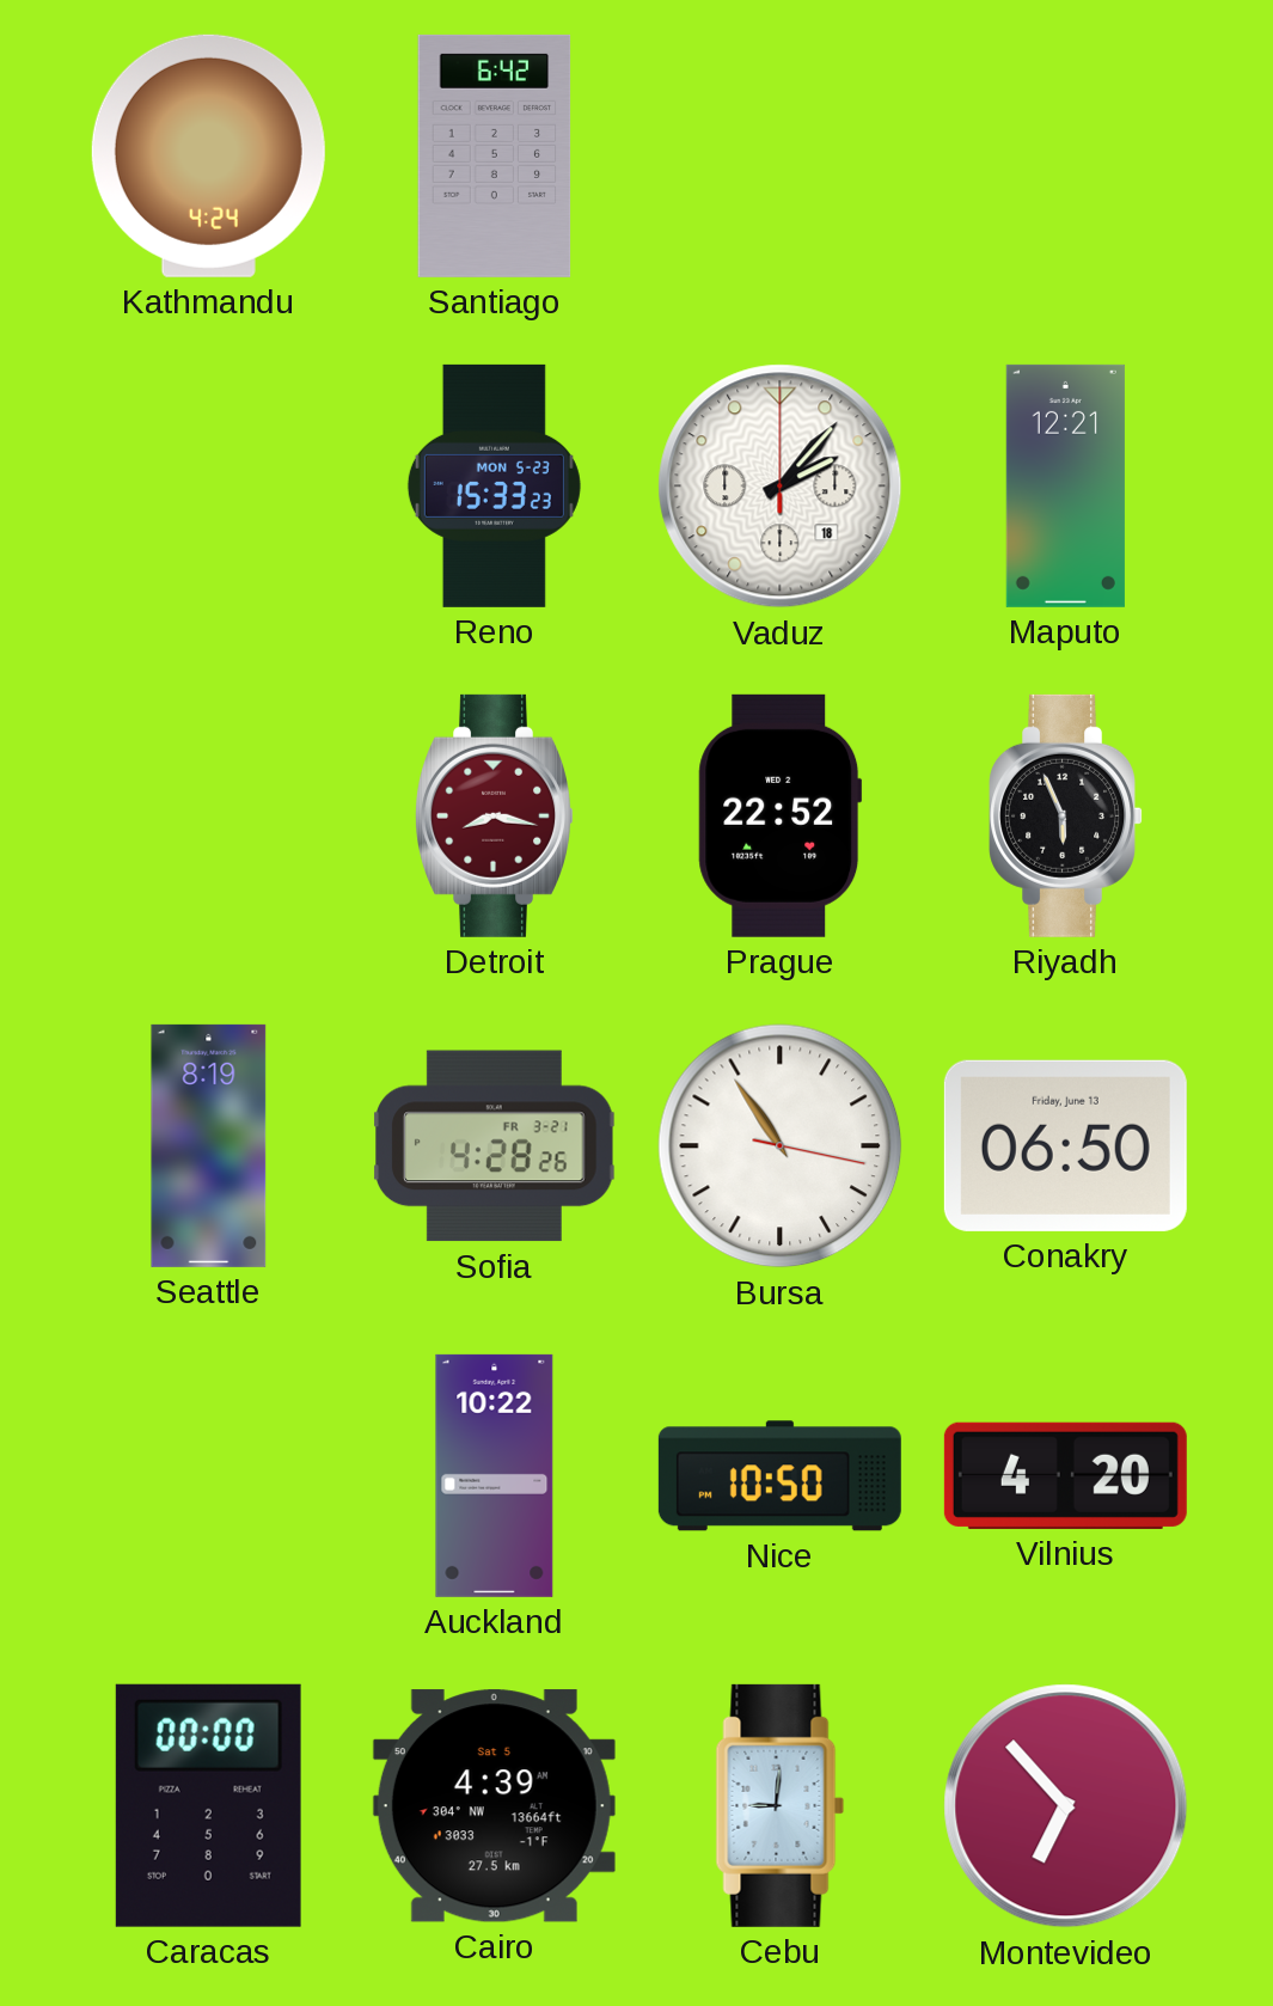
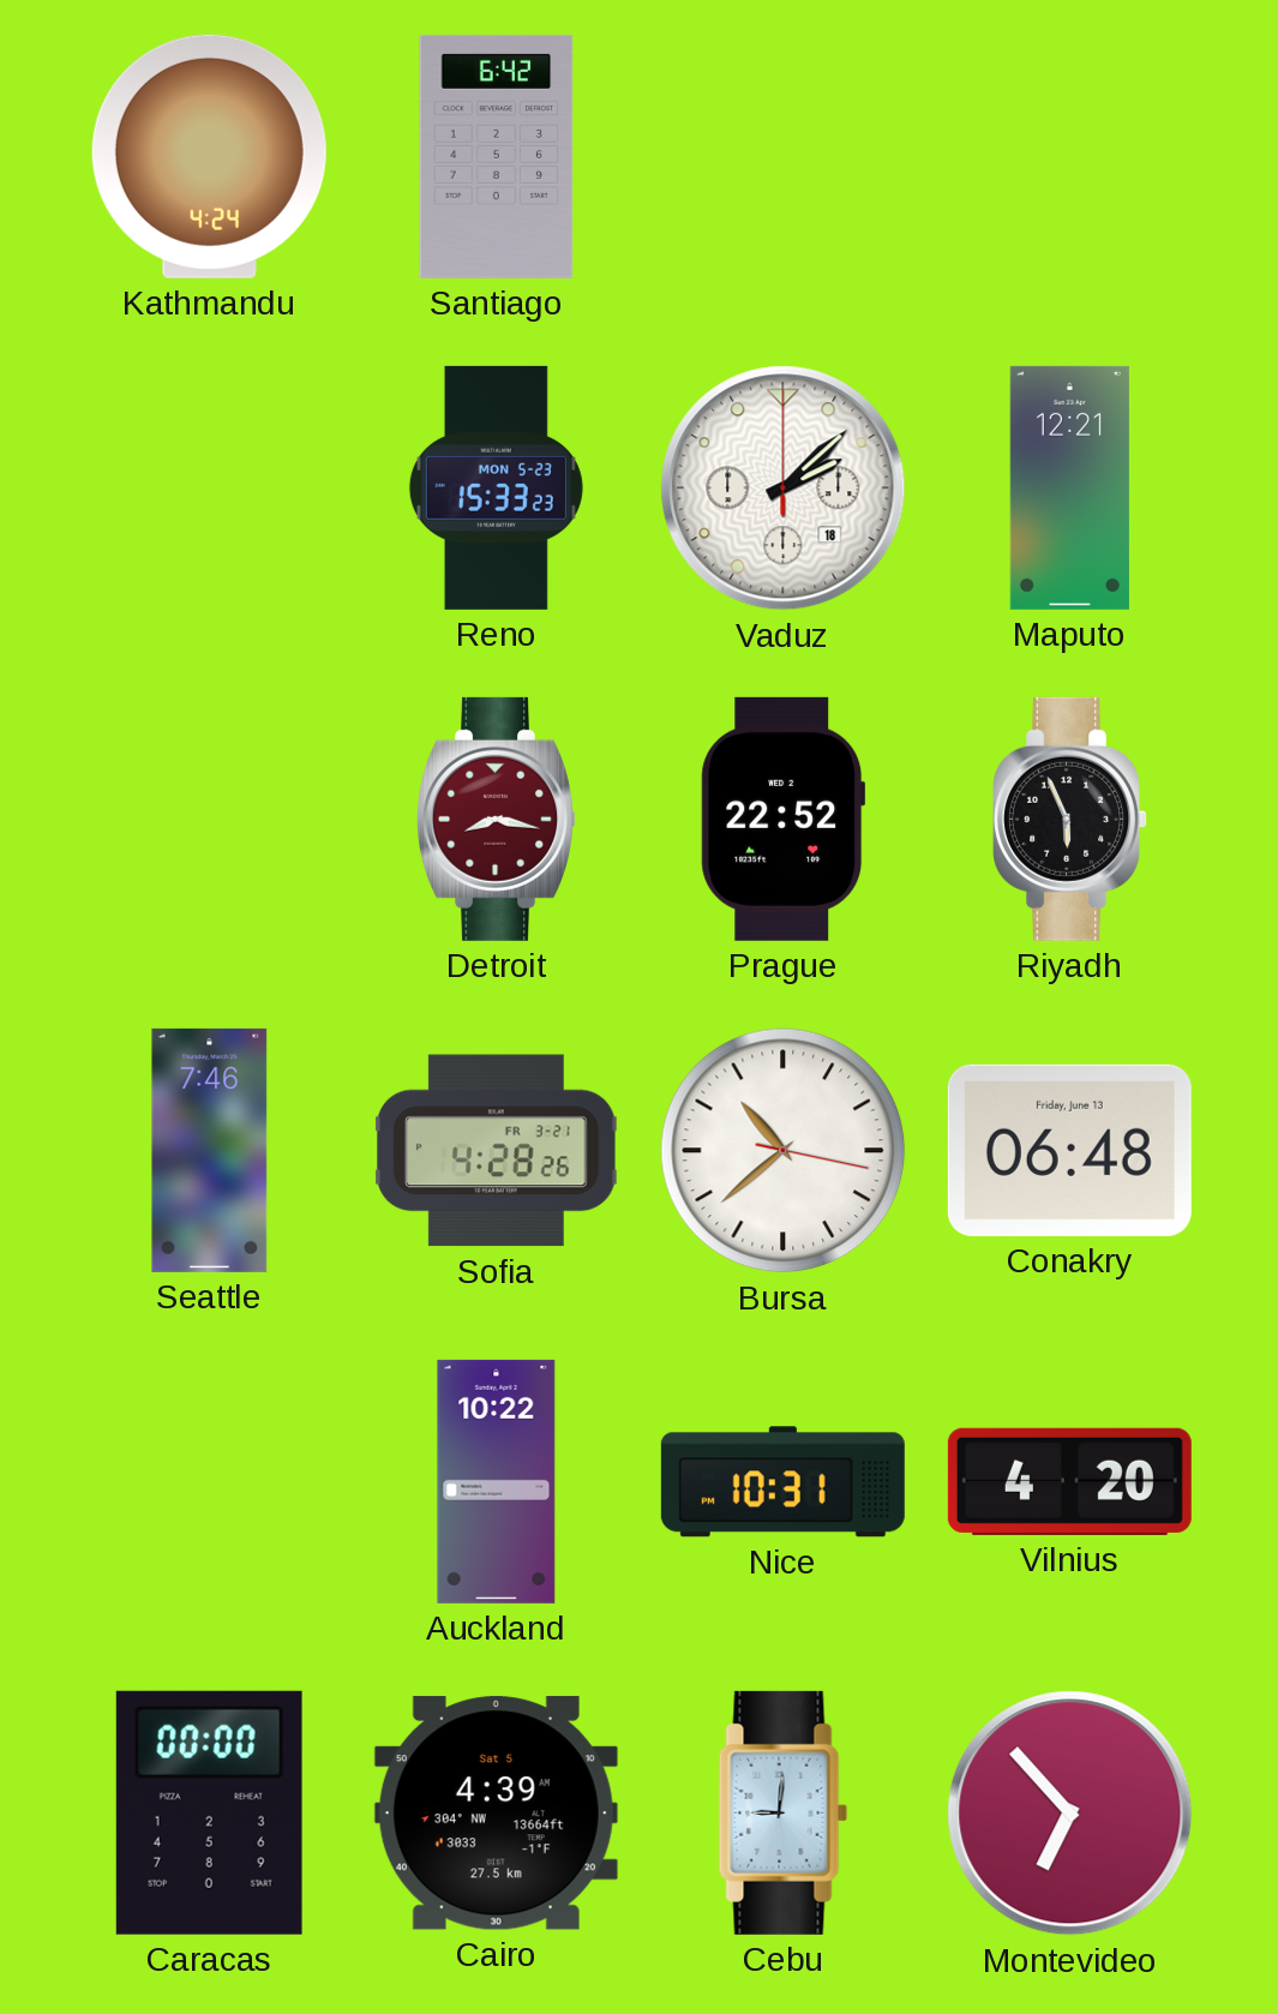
Vaduz: 2:07 -> 2:08
Seattle: 8:19 -> 7:46
Bursa: 10:54 -> 10:38
Conakry: 06:50 -> 06:48
Nice: 10:50 -> 10:31
